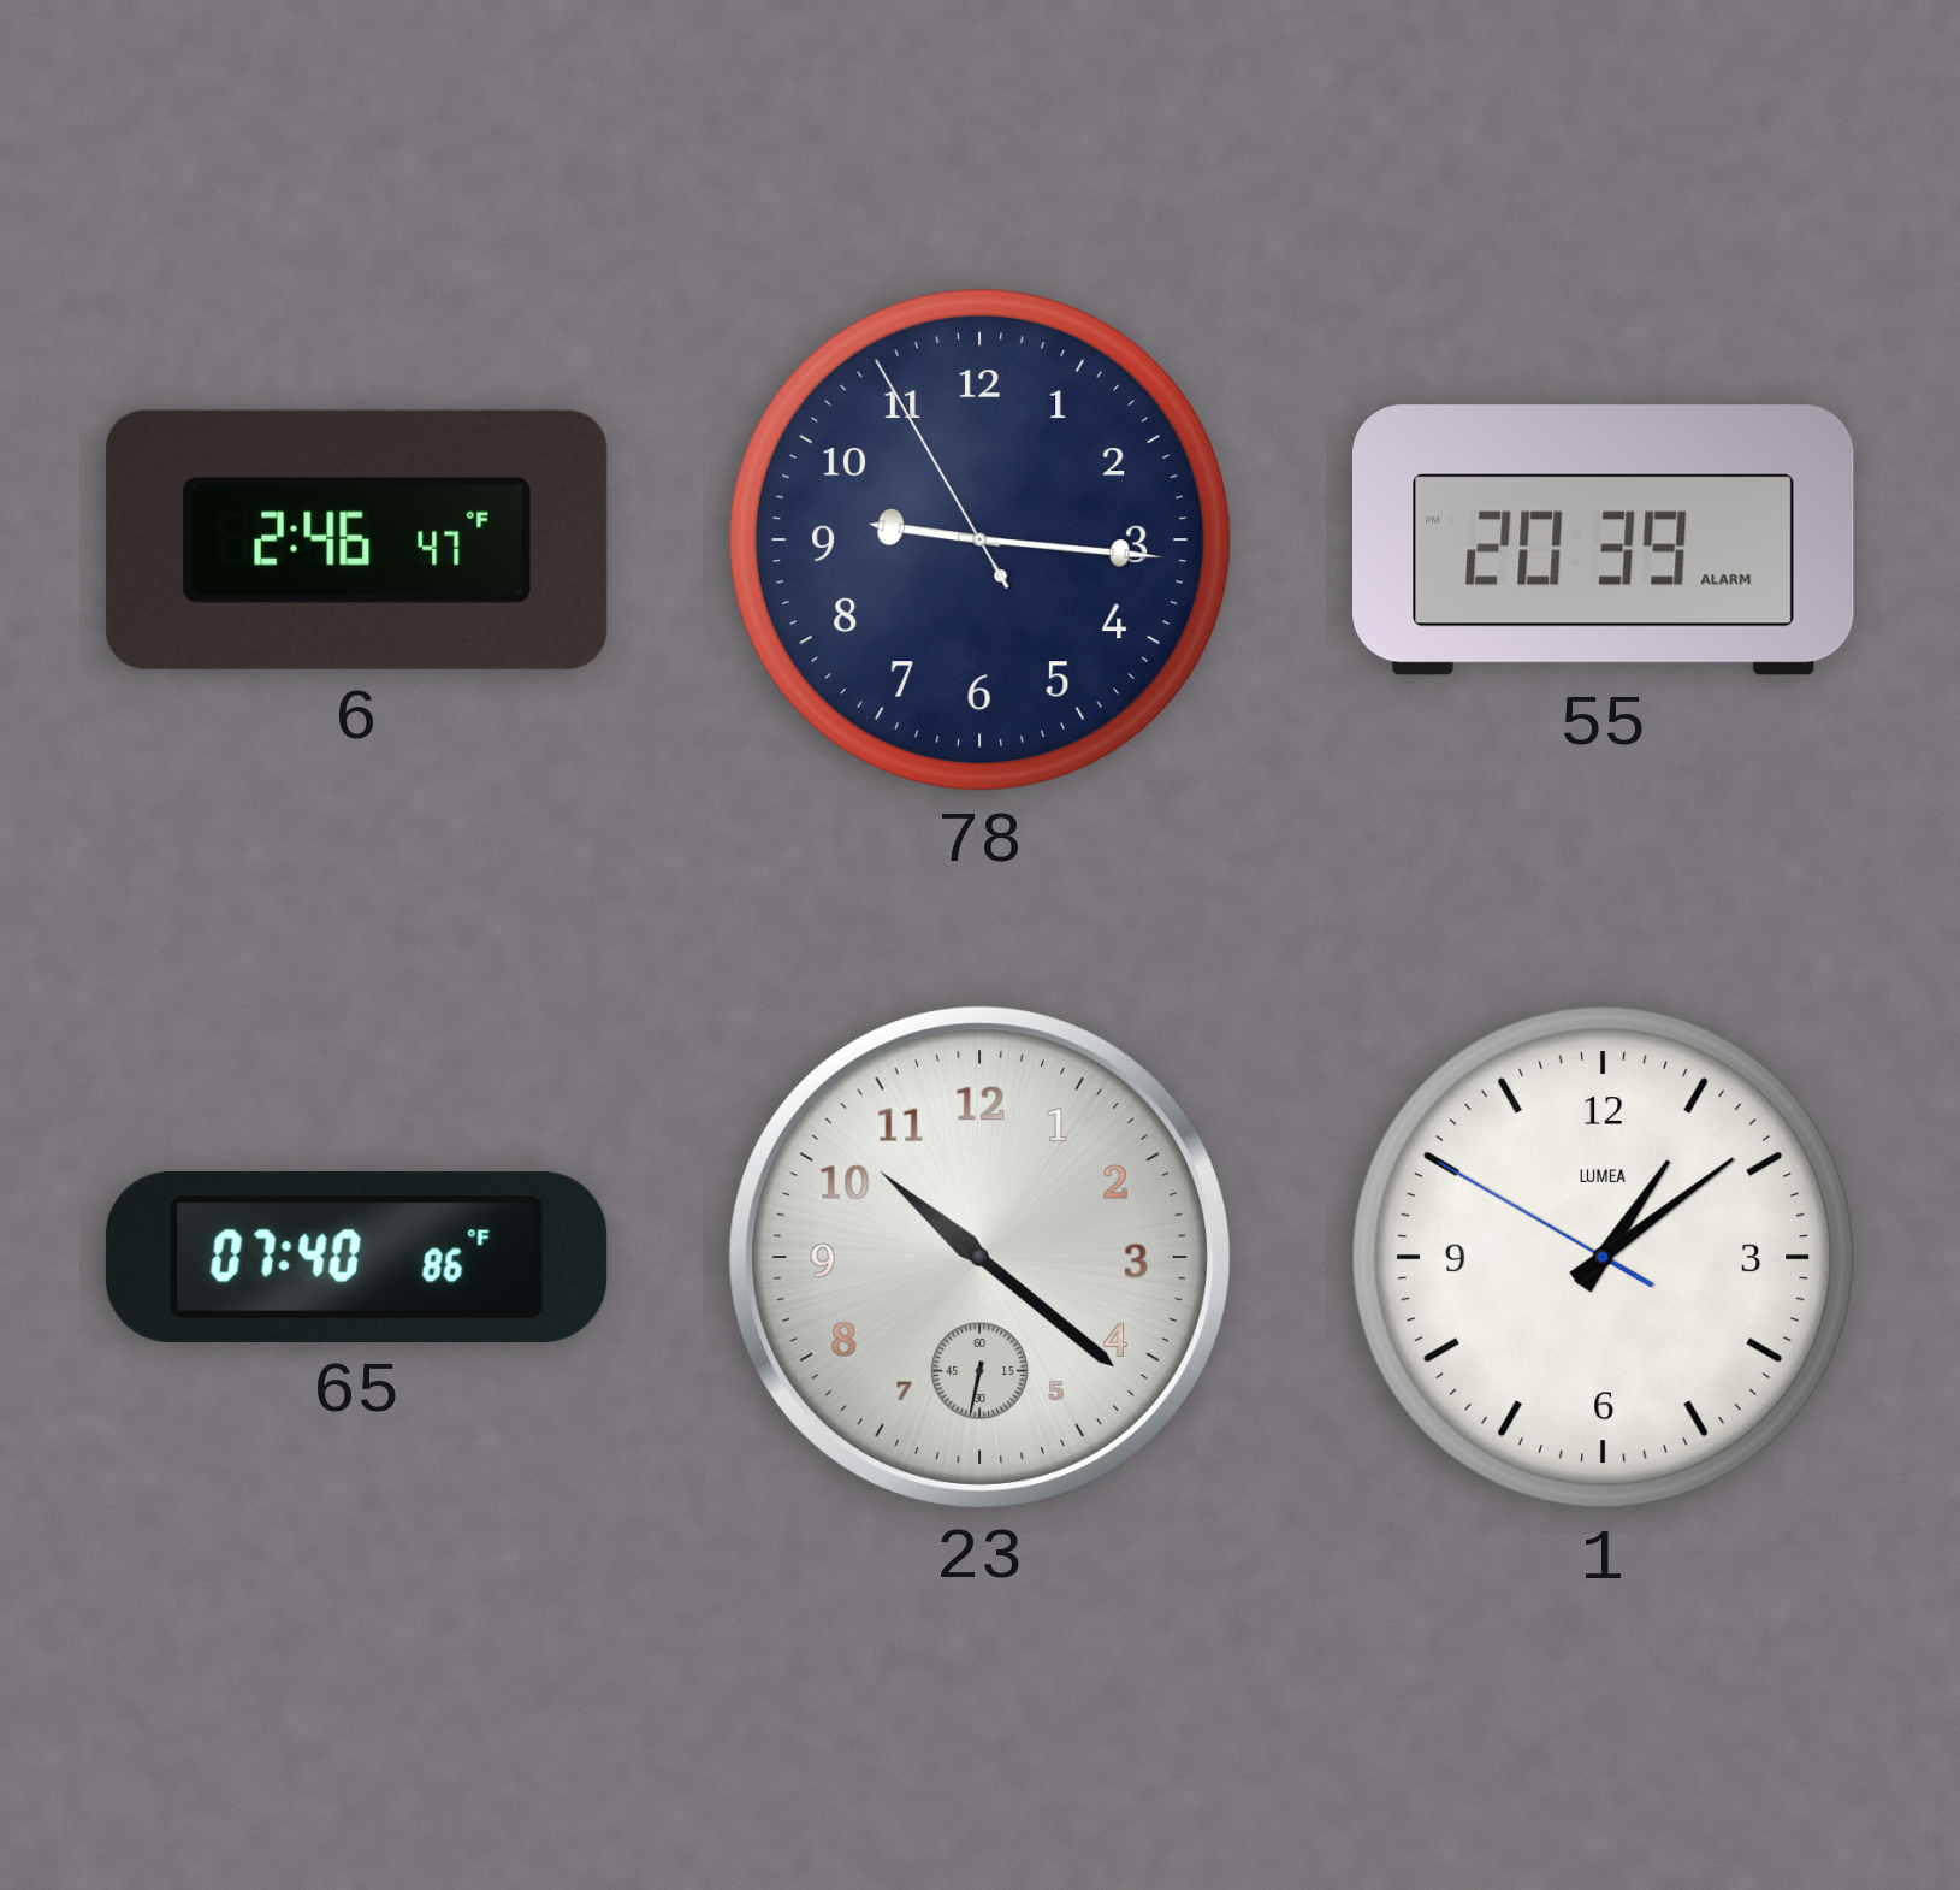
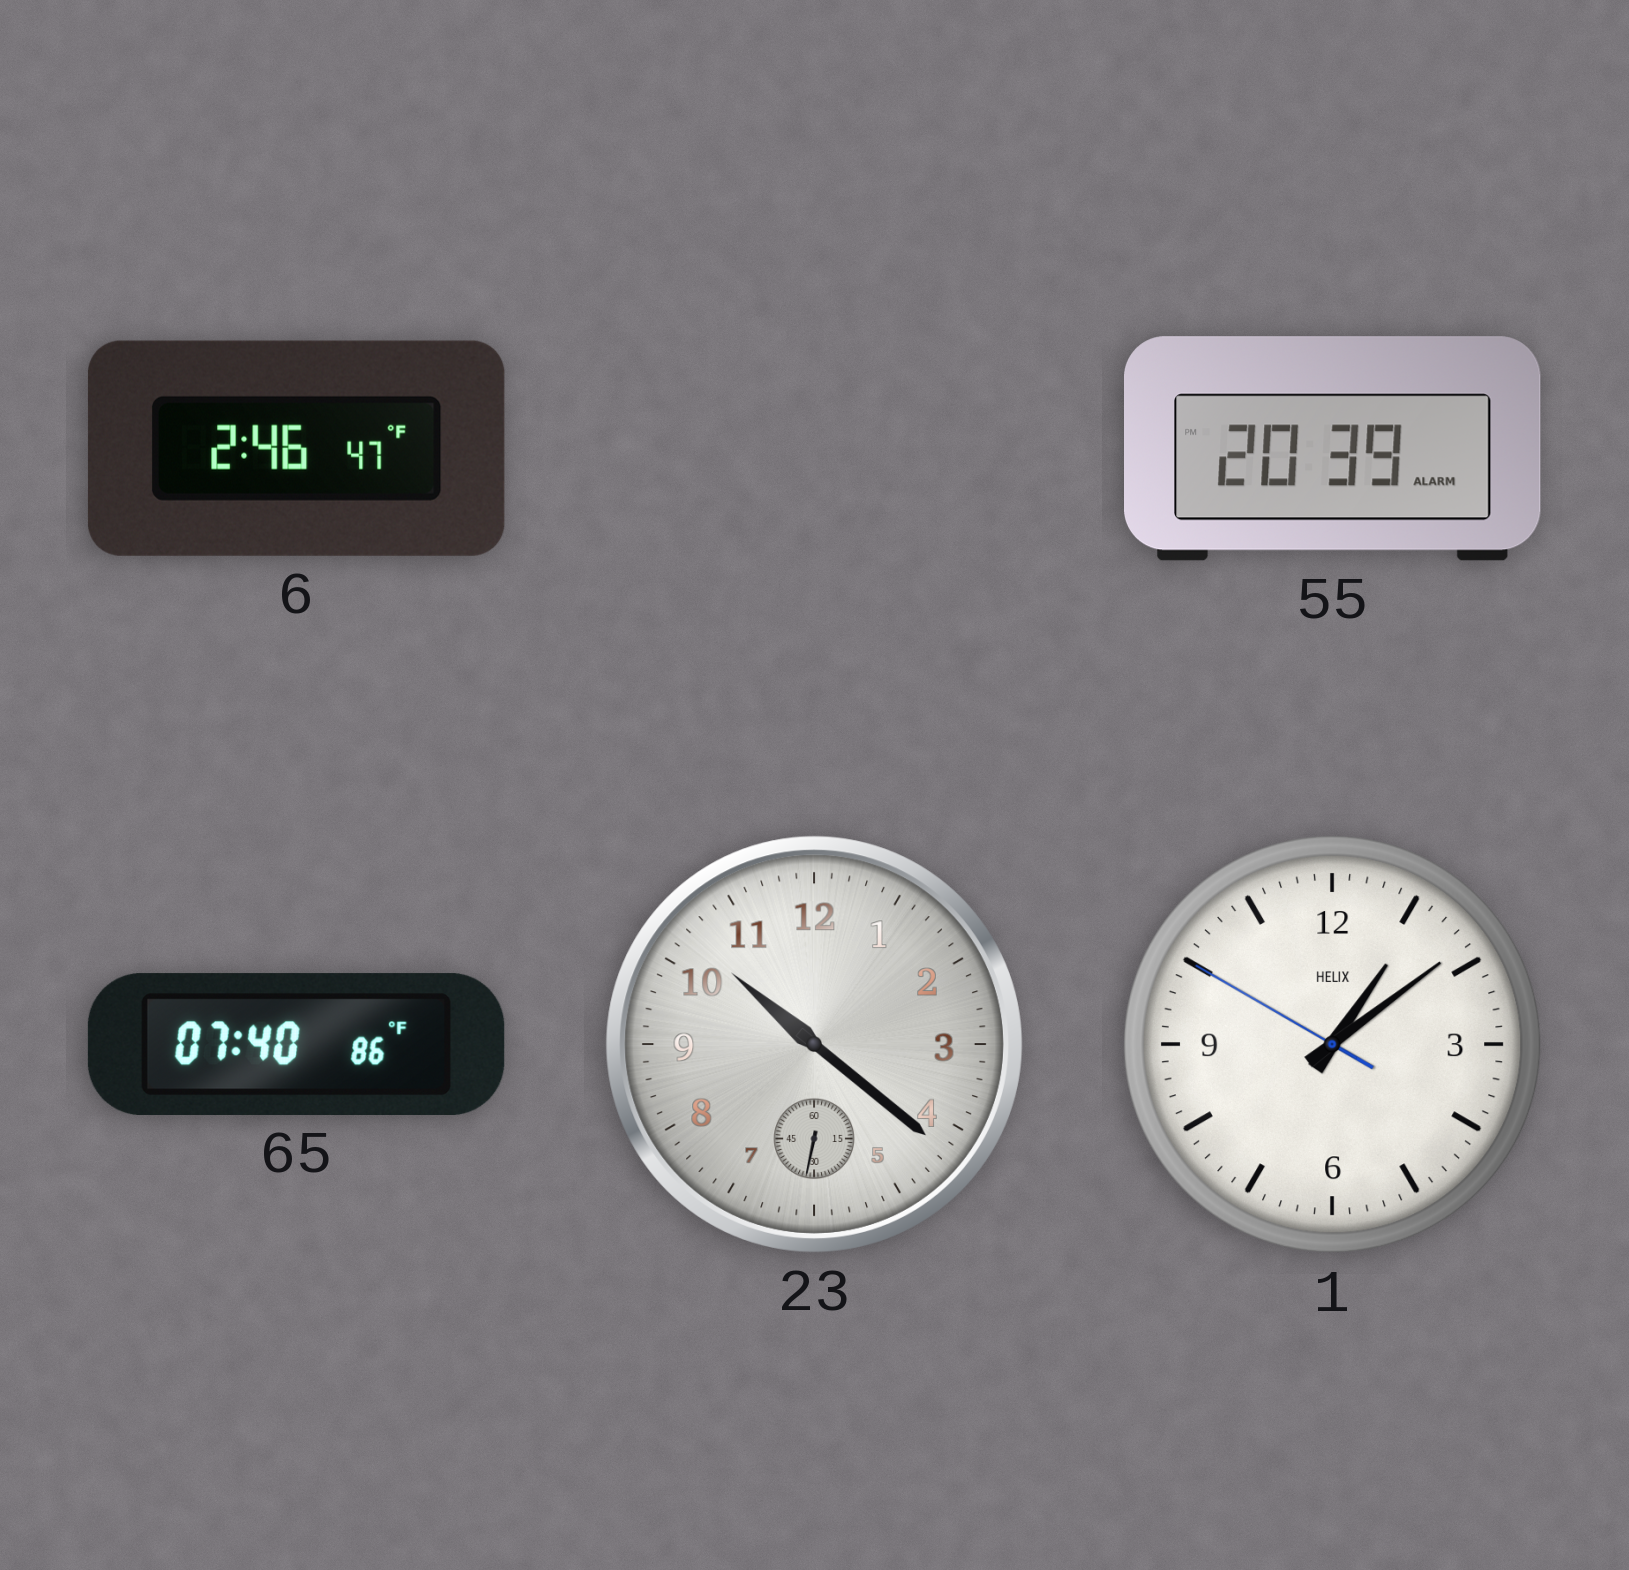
78: 9:15 -> none
1 brand: LUMEA -> HELIX
